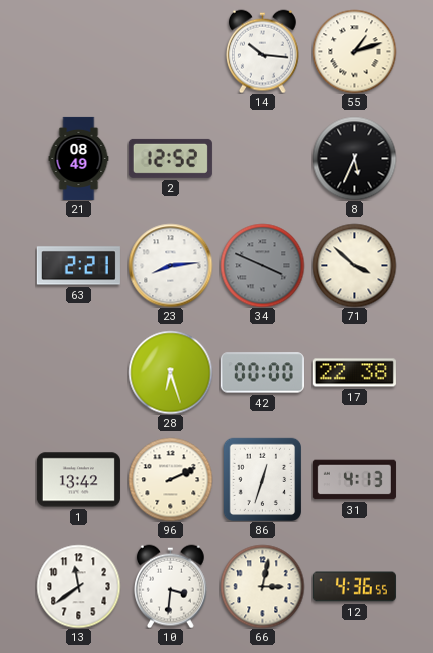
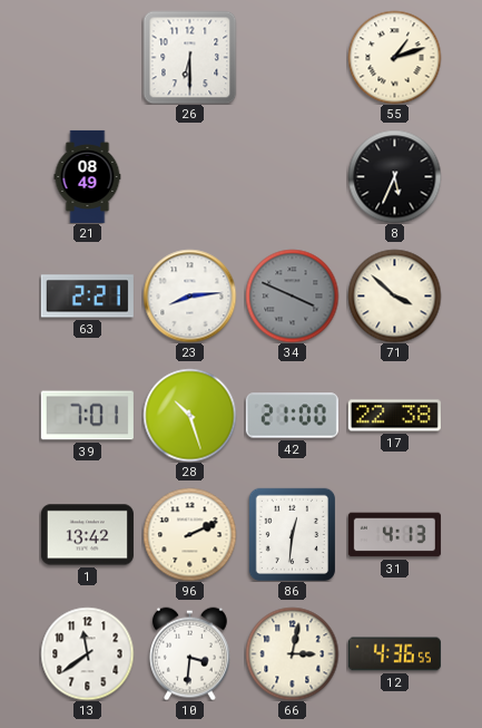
26: none -> 6:30
14: 10:16 -> none
2: 12:52 -> none
39: none -> 7:01
28: 6:27 -> 10:27
42: 00:00 -> 21:00
86: 12:33 -> 12:31
